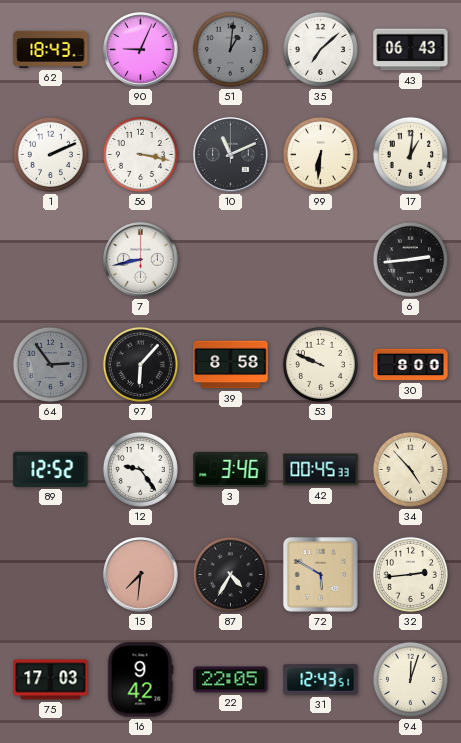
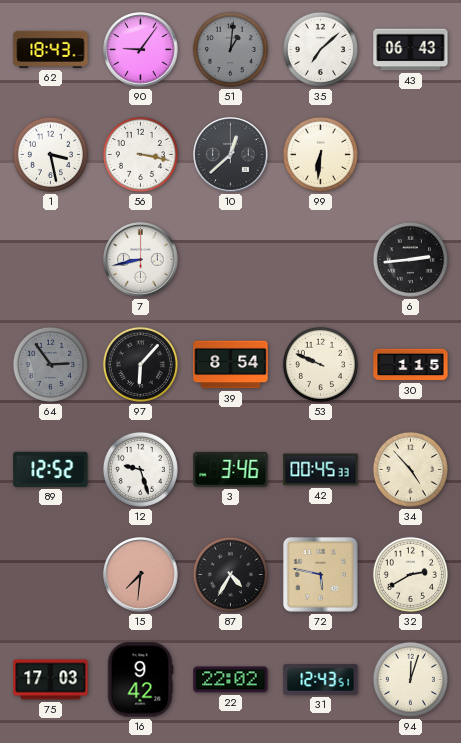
90: 9:04 -> 9:06
1: 2:11 -> 3:28
10: 11:11 -> 12:38
17: 1:01 -> none
39: 8:58 -> 8:54
30: 8:00 -> 1:15
12: 9:24 -> 9:27
72: 5:50 -> 5:47
32: 2:44 -> 2:40
22: 22:05 -> 22:02
